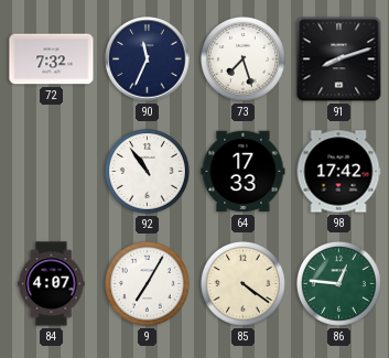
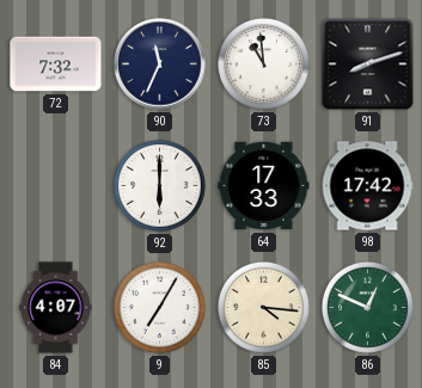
73: 7:27 -> 10:59
92: 10:54 -> 6:00
85: 4:21 -> 4:16
86: 12:46 -> 12:49
